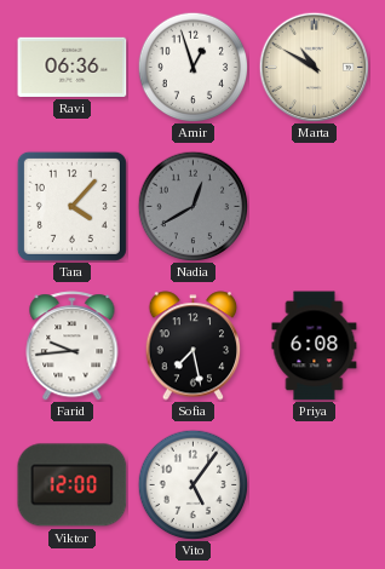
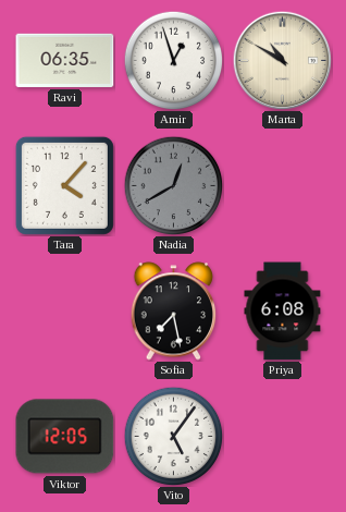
Ravi: 06:36 -> 06:35
Farid: 9:44 -> none
Viktor: 12:00 -> 12:05
